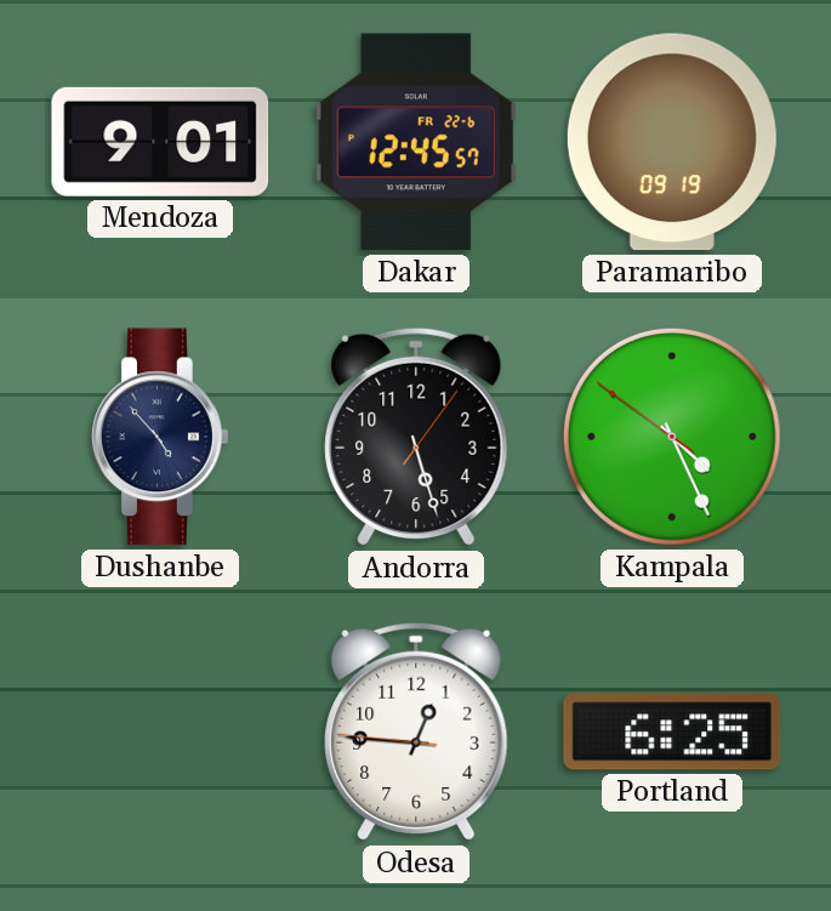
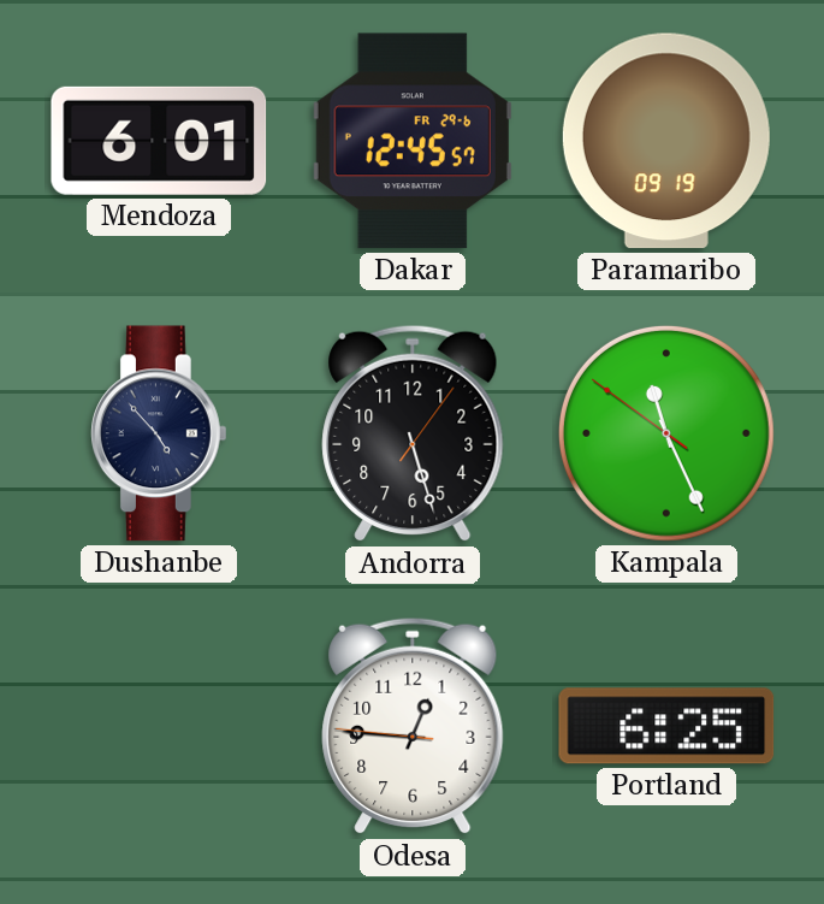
Mendoza: 9:01 -> 6:01
Dakar date: FR 22-6 -> FR 29-6
Kampala: 4:25 -> 11:25
